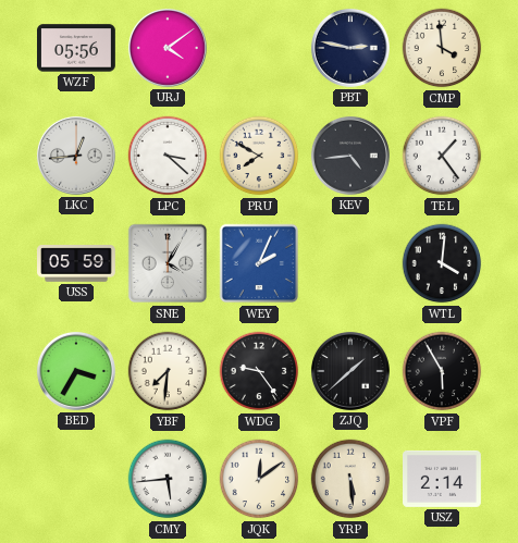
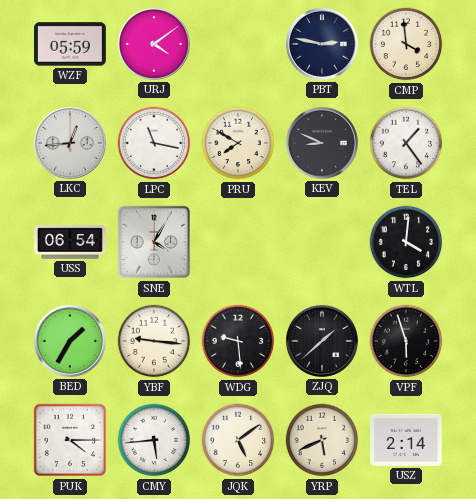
WZF: 05:56 -> 05:59
LPC: 3:22 -> 11:17
KEV: 4:44 -> 8:49
USS: 05:59 -> 06:54
WEY: 2:04 -> none
BED: 3:35 -> 1:35
YBF: 7:31 -> 9:16
WDG: 9:24 -> 9:29
VPF: 5:55 -> 5:57
PUK: none -> 4:15
JQK: 12:09 -> 5:09
YRP: 5:29 -> 5:41
